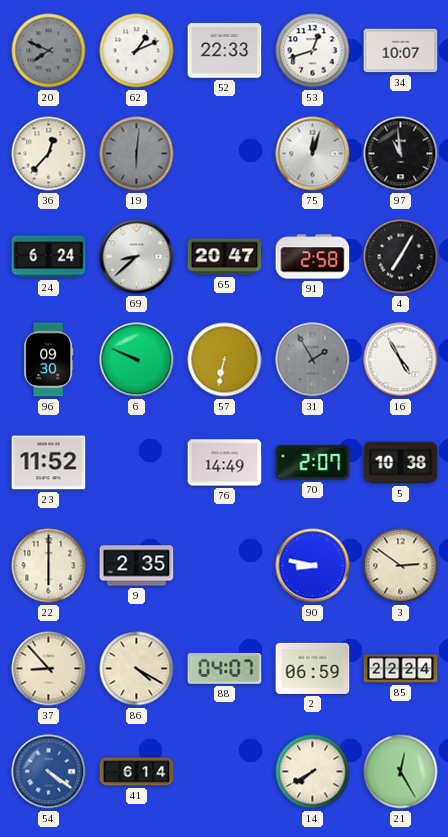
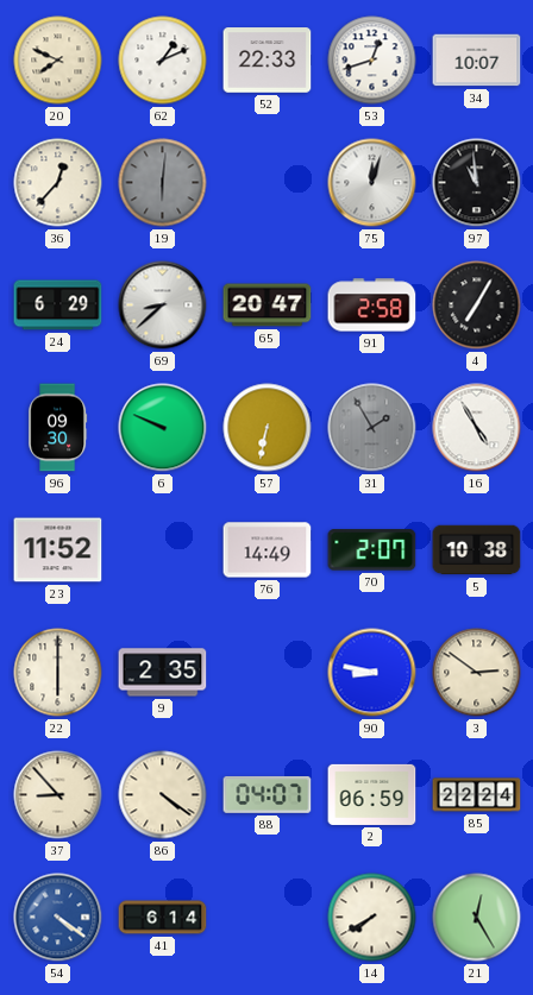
20 dial: grey -> cream
24: 6:24 -> 6:29
86: 4:20 -> 4:21
